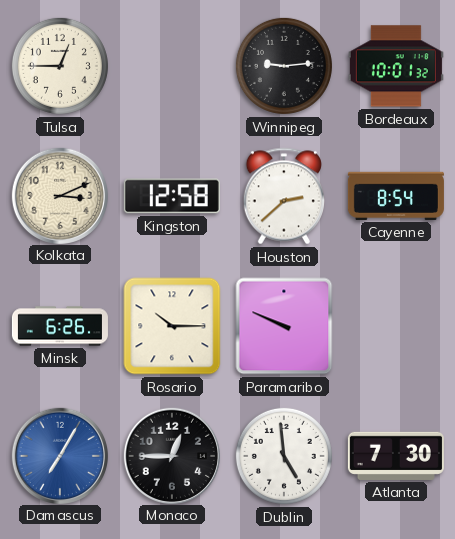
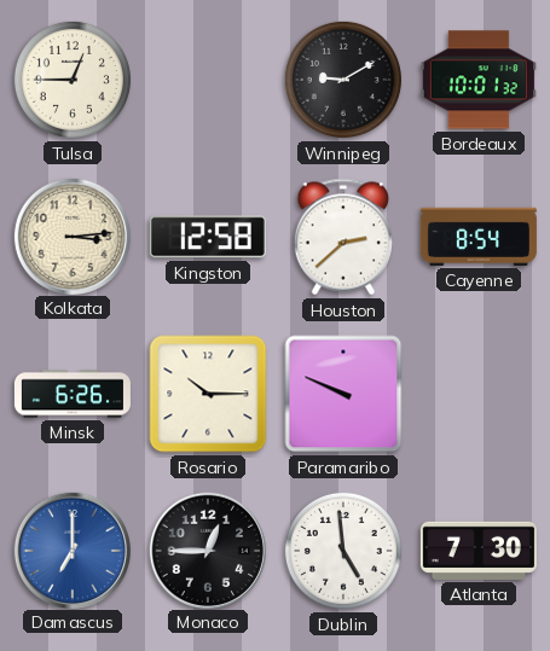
Winnipeg: 9:14 -> 9:10
Kolkata: 3:11 -> 3:14
Damascus: 7:05 -> 7:00
